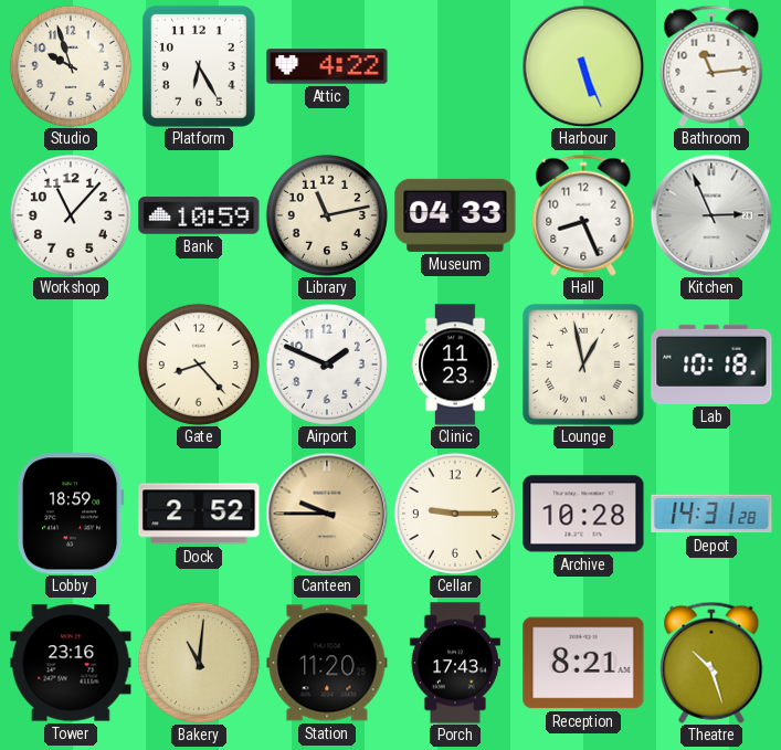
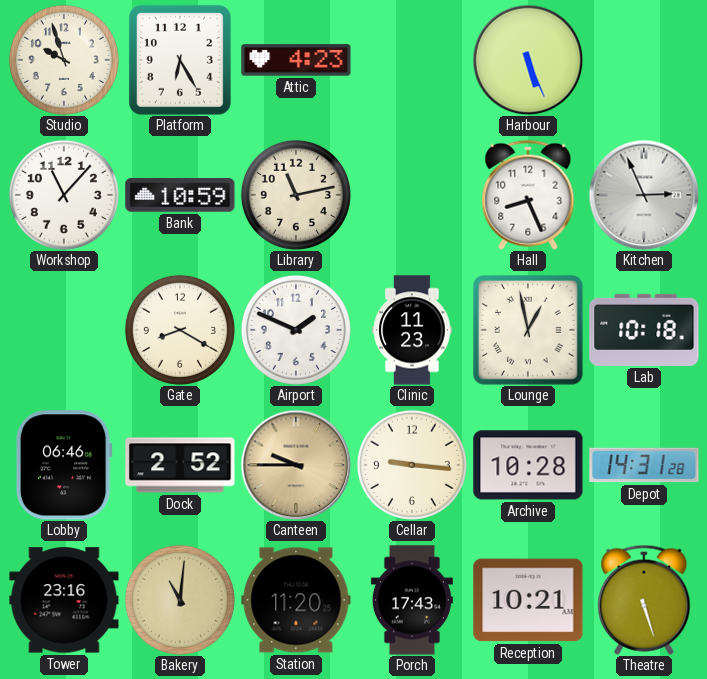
Attic: 4:22 -> 4:23
Bathroom: 11:14 -> none
Museum: 04:33 -> none
Gate: 8:23 -> 8:20
Lobby: 18:59 -> 06:46
Cellar: 9:15 -> 9:16
Reception: 8:21 -> 10:21
Theatre: 10:27 -> 5:27
